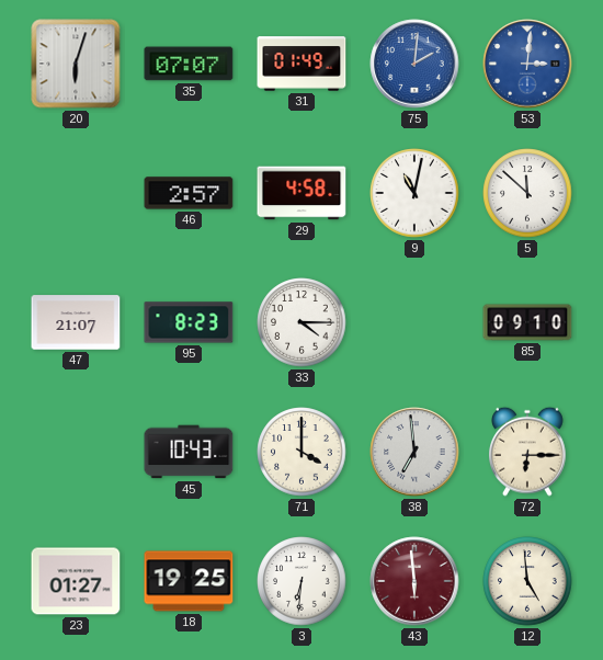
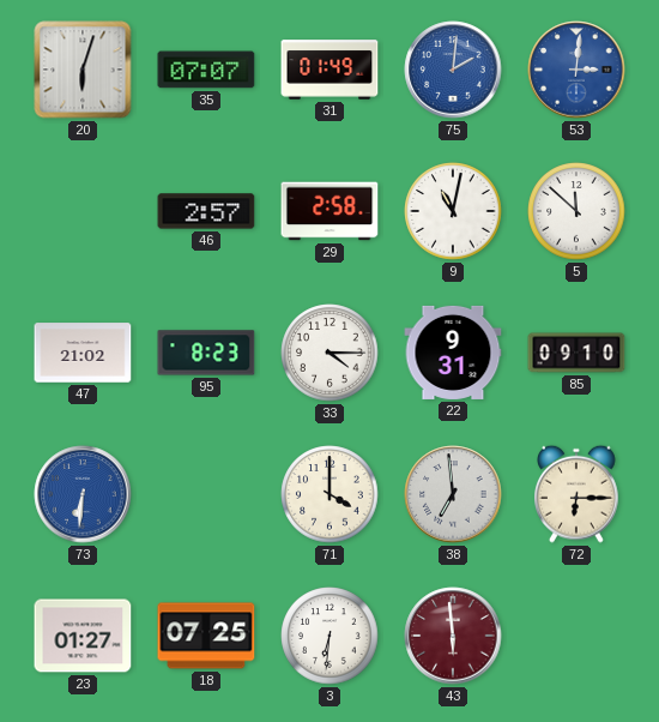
29: 4:58 -> 2:58
47: 21:07 -> 21:02
22: none -> 9:31
73: none -> 6:31
45: 10:43 -> none
18: 19:25 -> 07:25
12: 4:59 -> none
